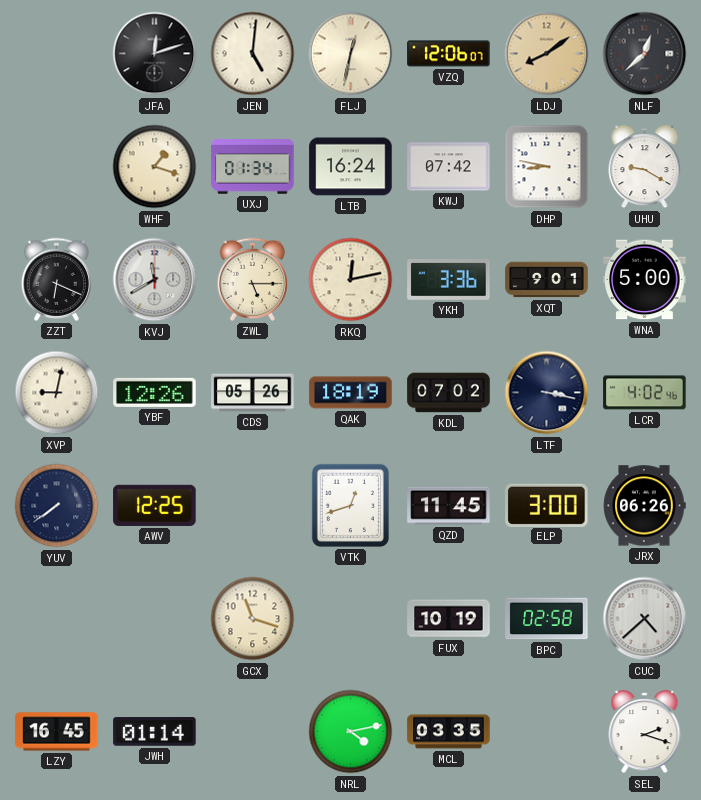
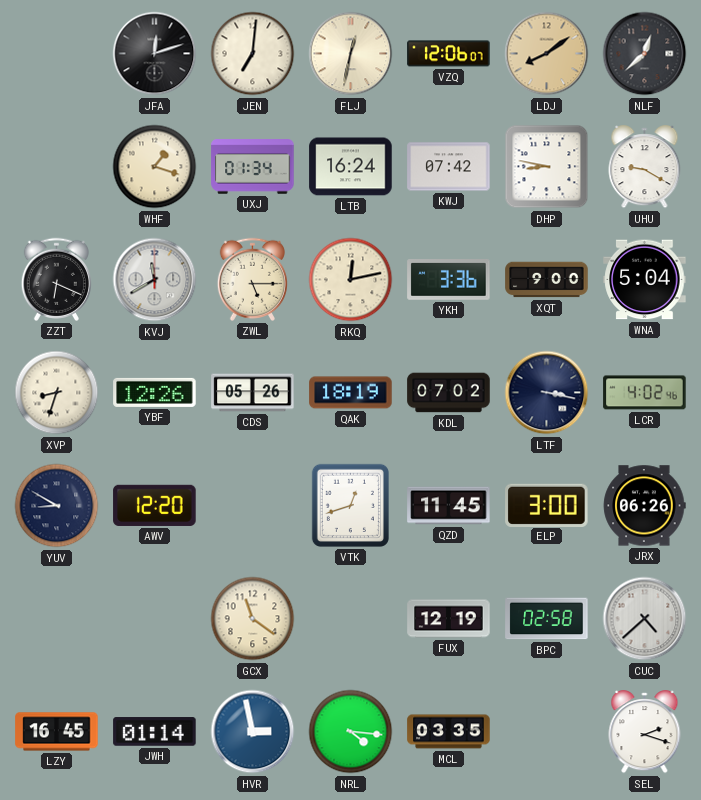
JEN: 5:01 -> 7:01
XQT: 9:01 -> 9:00
WNA: 5:00 -> 5:04
XVP: 9:02 -> 8:33
YUV: 7:39 -> 8:50
AWV: 12:25 -> 12:20
GCX: 11:18 -> 11:21
FUX: 10:19 -> 12:19
HVR: none -> 2:58
NRL: 4:13 -> 4:16
